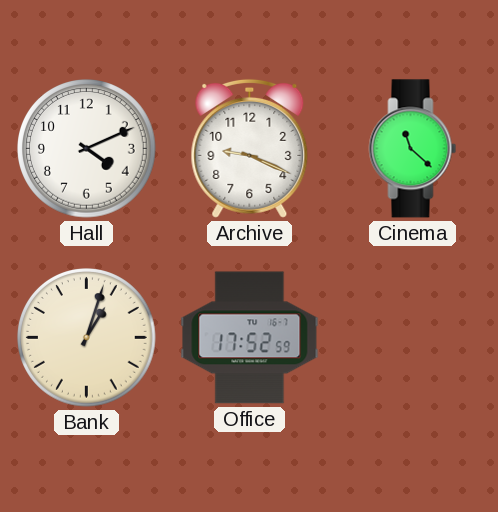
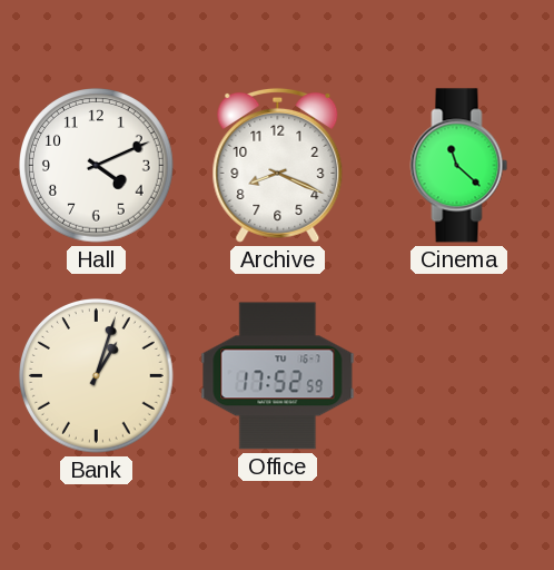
Archive: 9:19 -> 8:19
